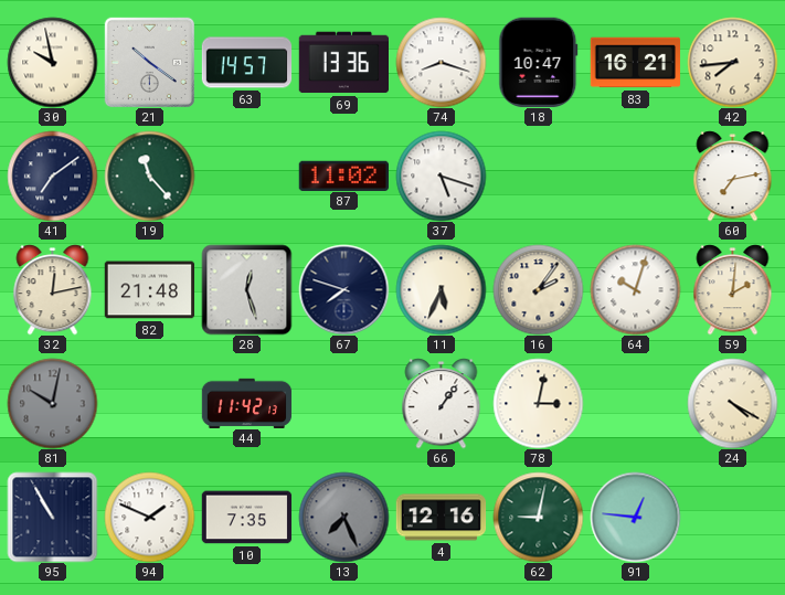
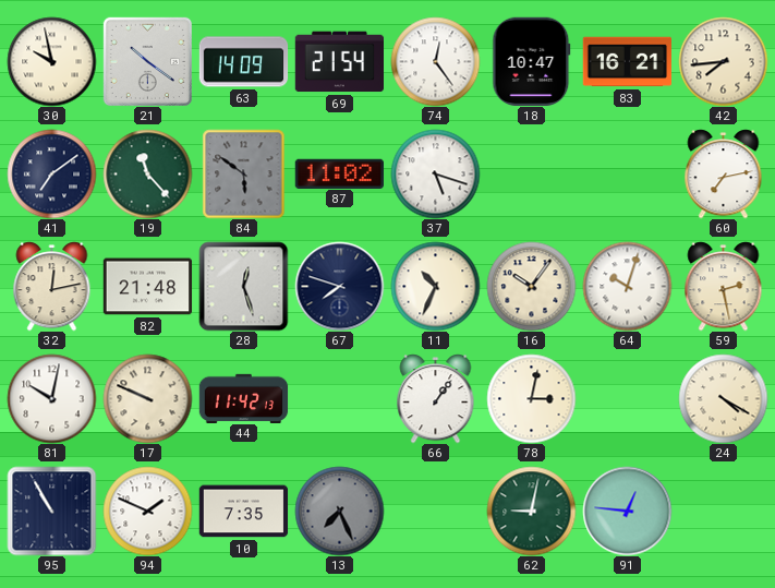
63: 14:57 -> 14:09
69: 13:36 -> 21:54
74: 8:18 -> 12:24
84: none -> 5:51
11: 5:34 -> 10:34
16: 2:06 -> 10:06
59: 2:01 -> 2:28
81 dial: grey -> white
17: none -> 9:49
4: 12:16 -> none
